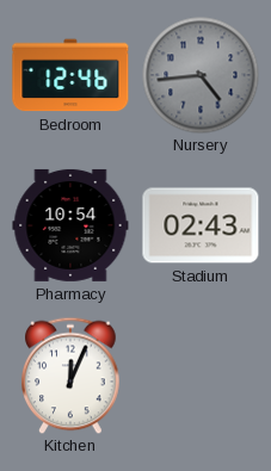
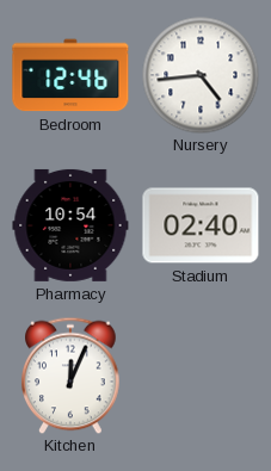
Nursery dial: grey -> white
Stadium: 02:43 -> 02:40
